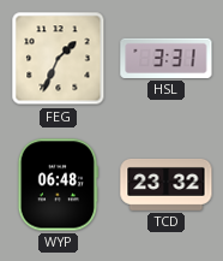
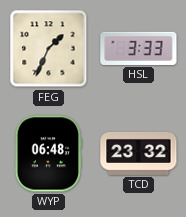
HSL: 3:31 -> 3:33
